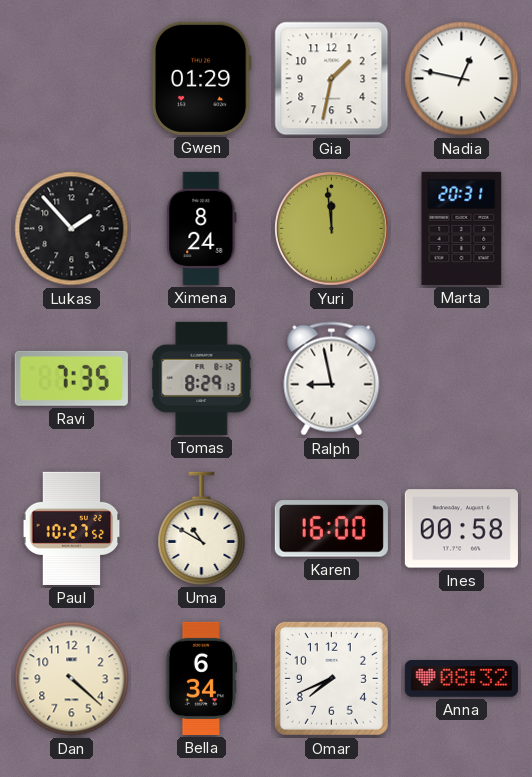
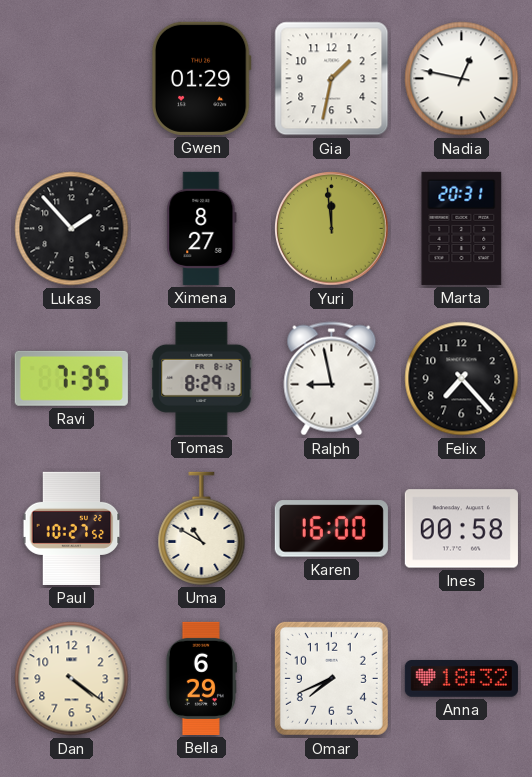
Ximena: 8:24 -> 8:27
Felix: none -> 7:23
Dan: 4:22 -> 4:21
Bella: 6:34 -> 6:29
Anna: 08:32 -> 18:32
